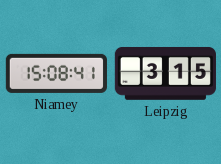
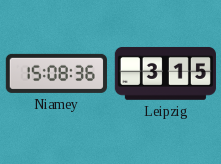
Niamey: 15:08:41 -> 15:08:36
